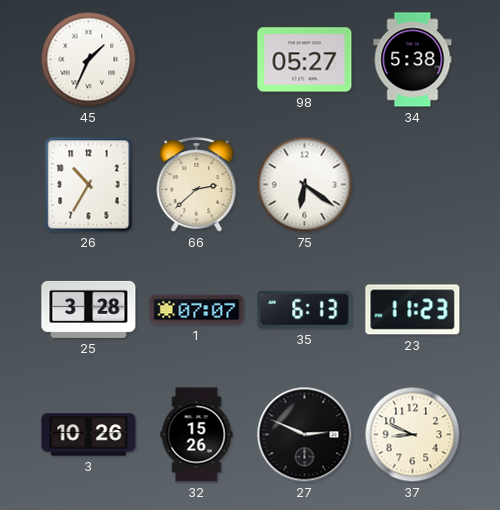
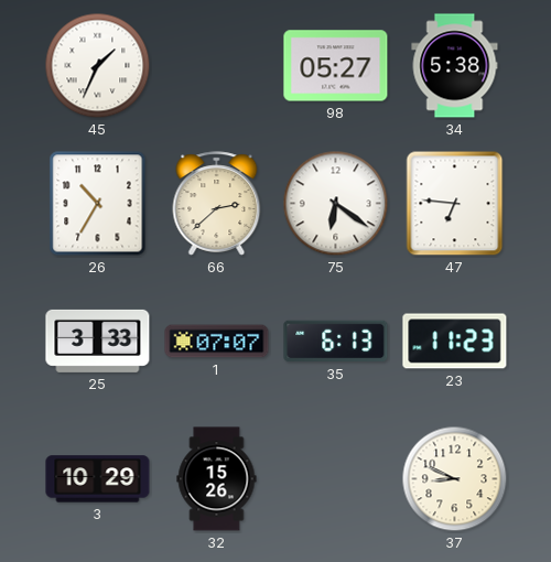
47: none -> 6:46
25: 3:28 -> 3:33
3: 10:26 -> 10:29
27: 2:49 -> none
